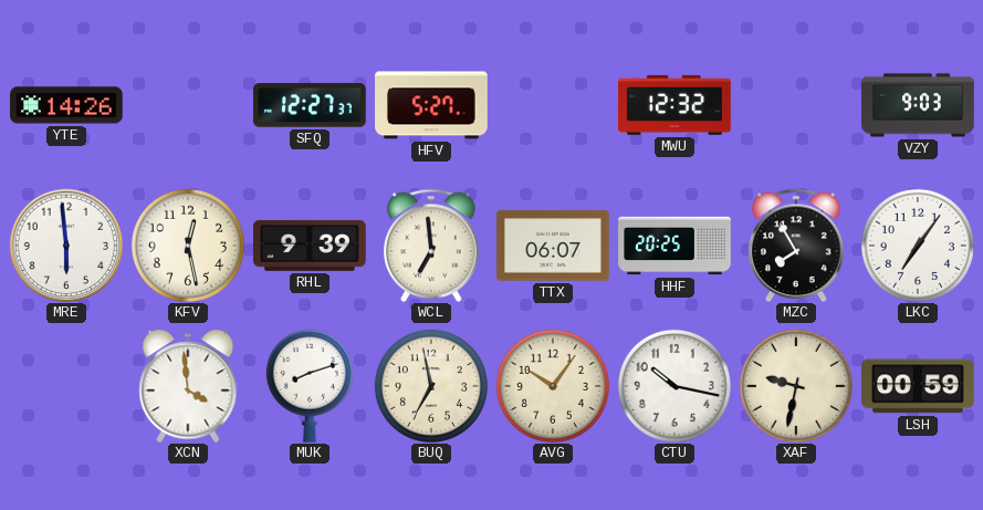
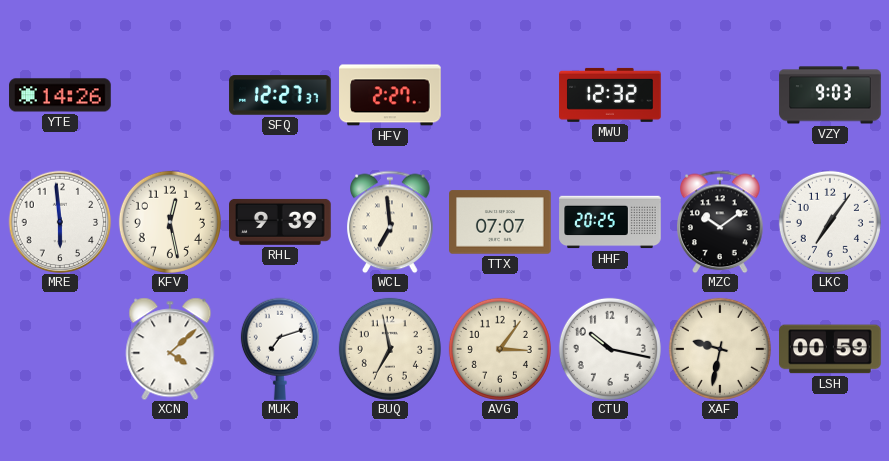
HFV: 5:27 -> 2:27
TTX: 06:07 -> 07:07
MZC: 7:55 -> 10:09
XCN: 3:59 -> 4:08
MUK: 8:12 -> 7:12
AVG: 10:06 -> 3:06
